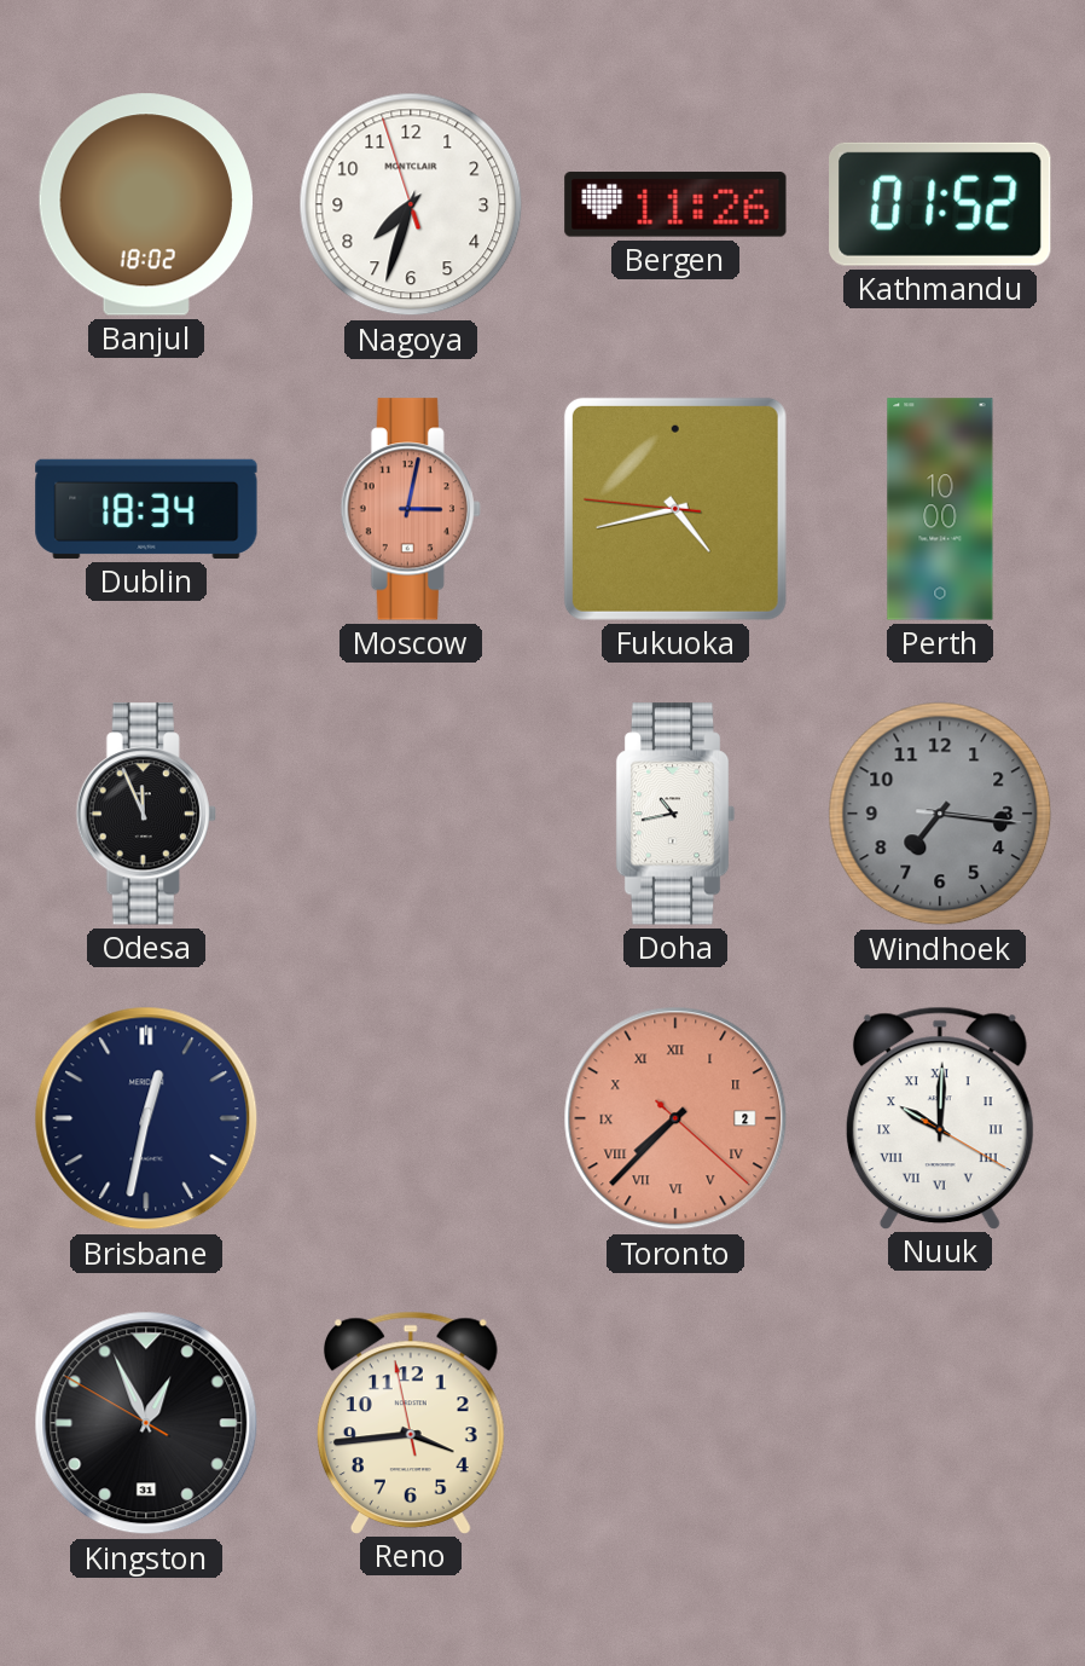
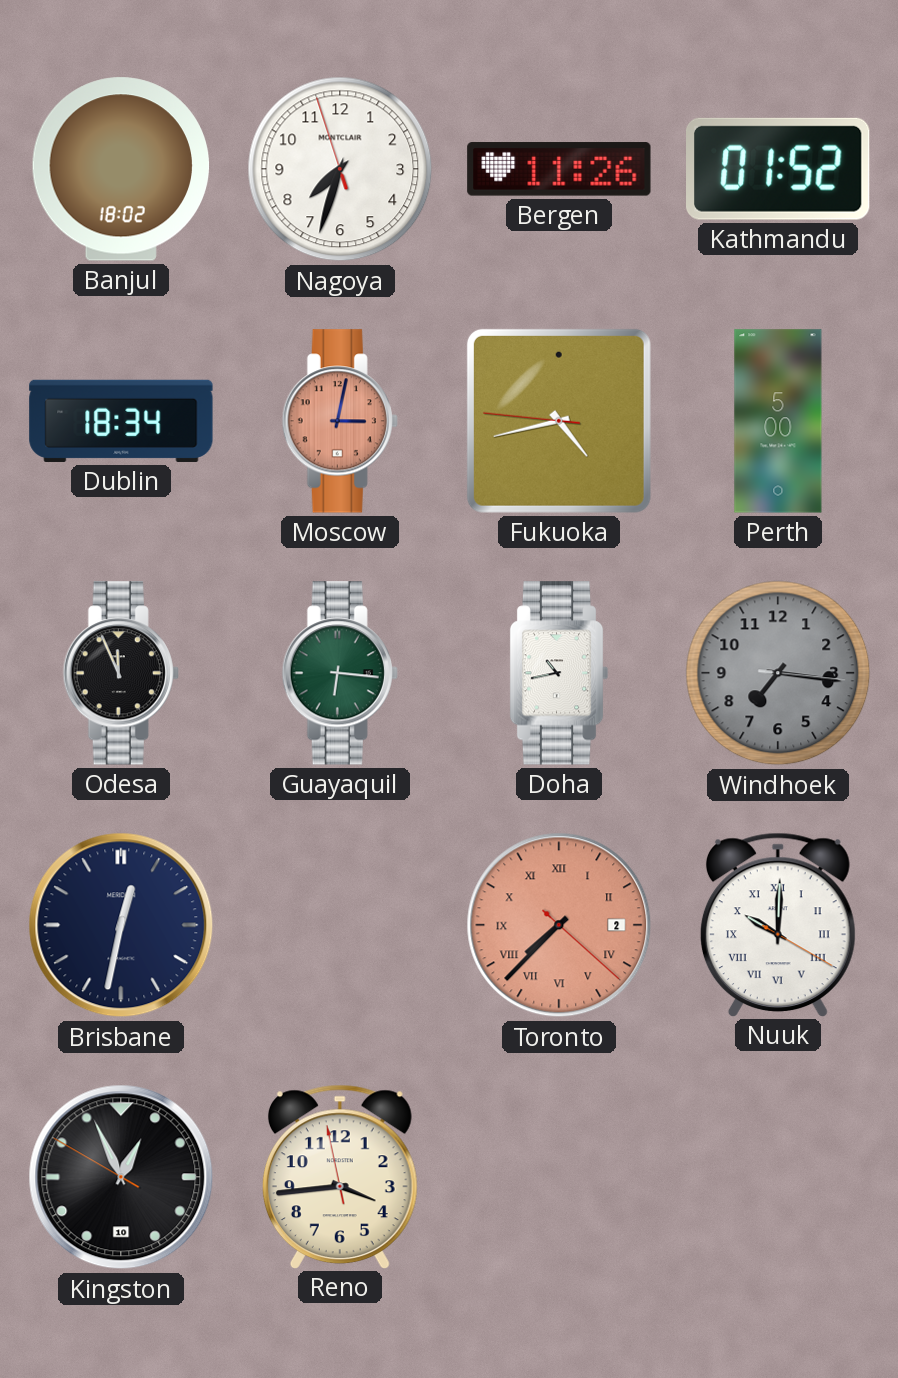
Perth: 10:00 -> 5:00
Guayaquil: none -> 6:16
Kingston date: 31 -> 10
